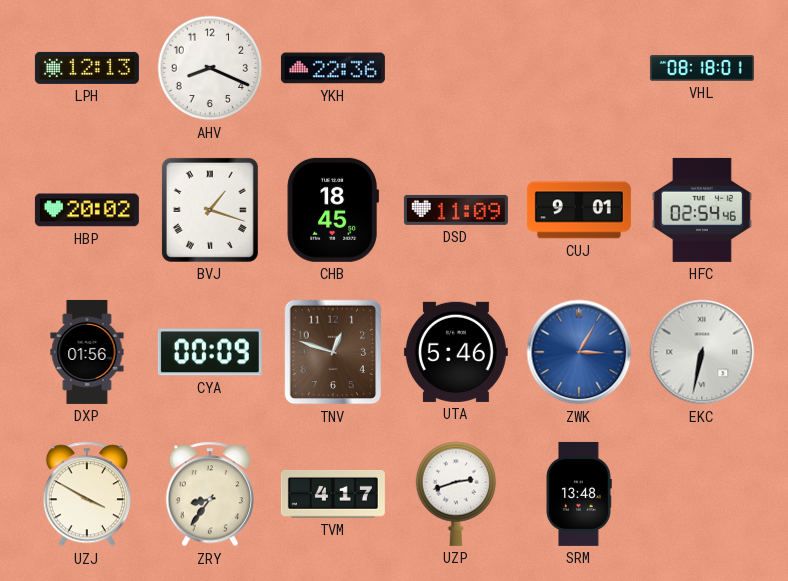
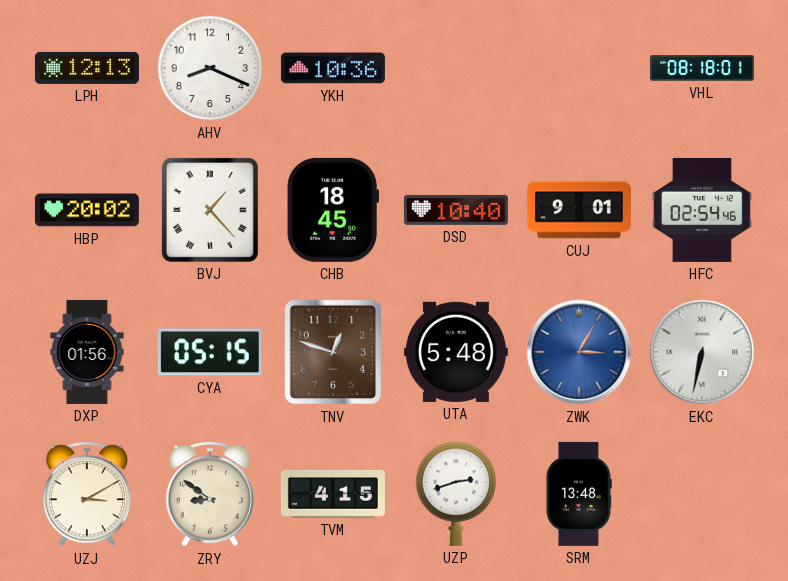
YKH: 22:36 -> 10:36
BVJ: 1:18 -> 1:23
DSD: 11:09 -> 10:40
CYA: 00:09 -> 05:15
UTA: 5:46 -> 5:48
UZJ: 3:50 -> 3:10
ZRY: 8:36 -> 8:51
TVM: 4:17 -> 4:15
